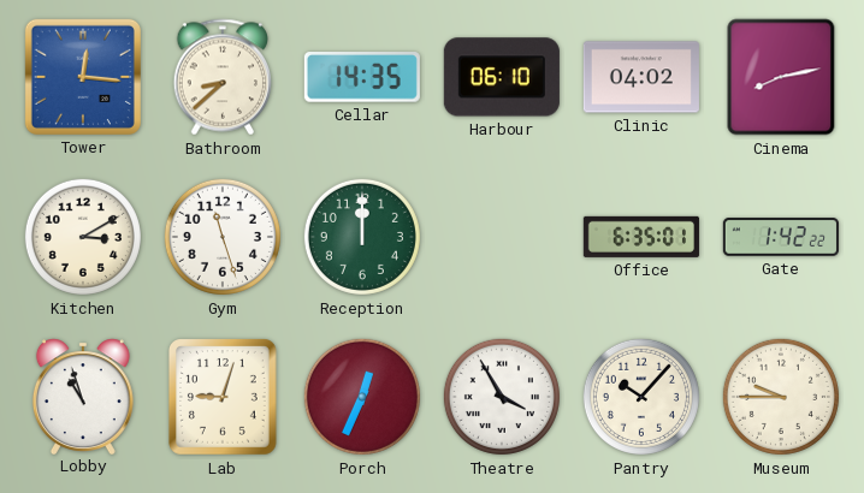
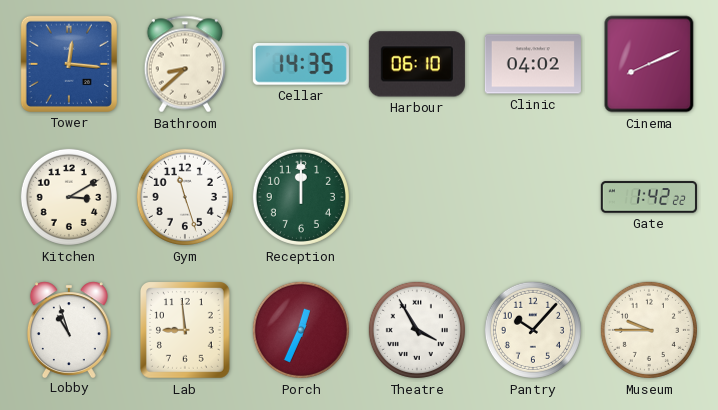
Cinema: 8:13 -> 8:11
Office: 6:35 -> none
Lab: 9:03 -> 8:59
